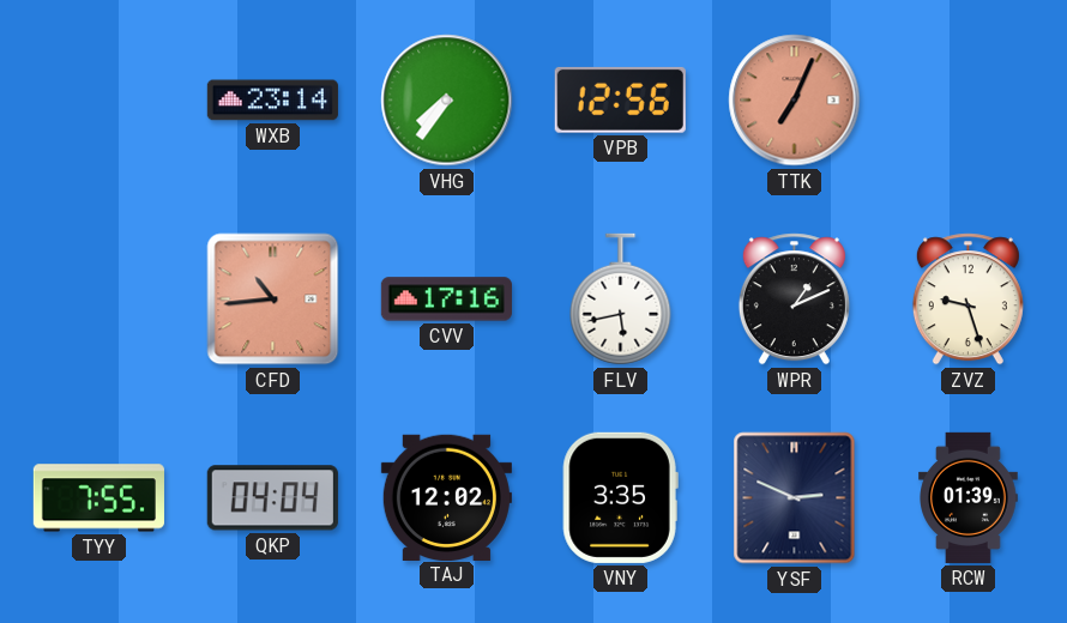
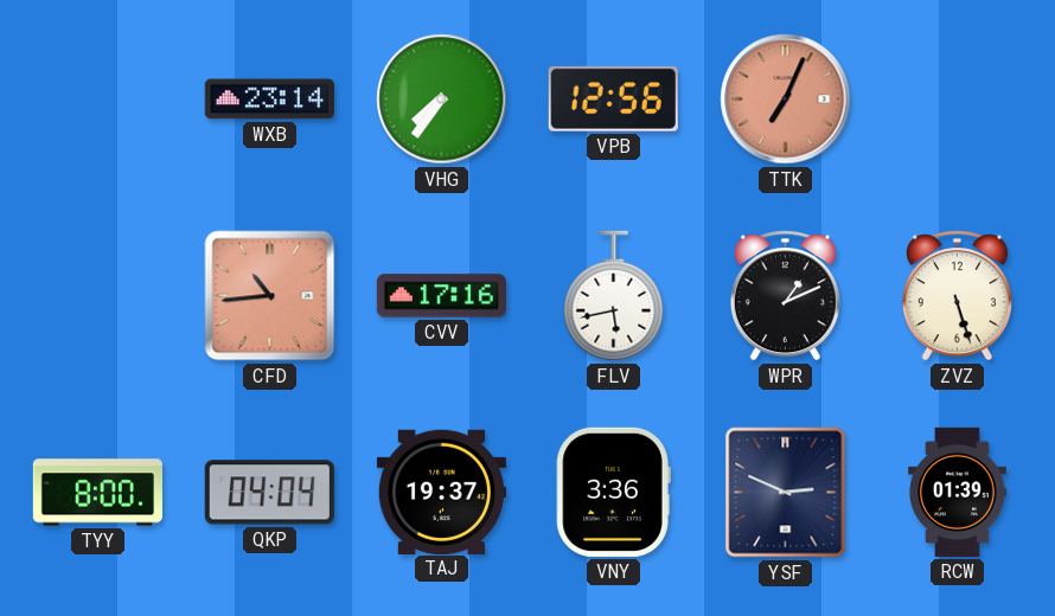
ZVZ: 9:27 -> 5:27
TYY: 7:55 -> 8:00
TAJ: 12:02 -> 19:37
VNY: 3:35 -> 3:36
